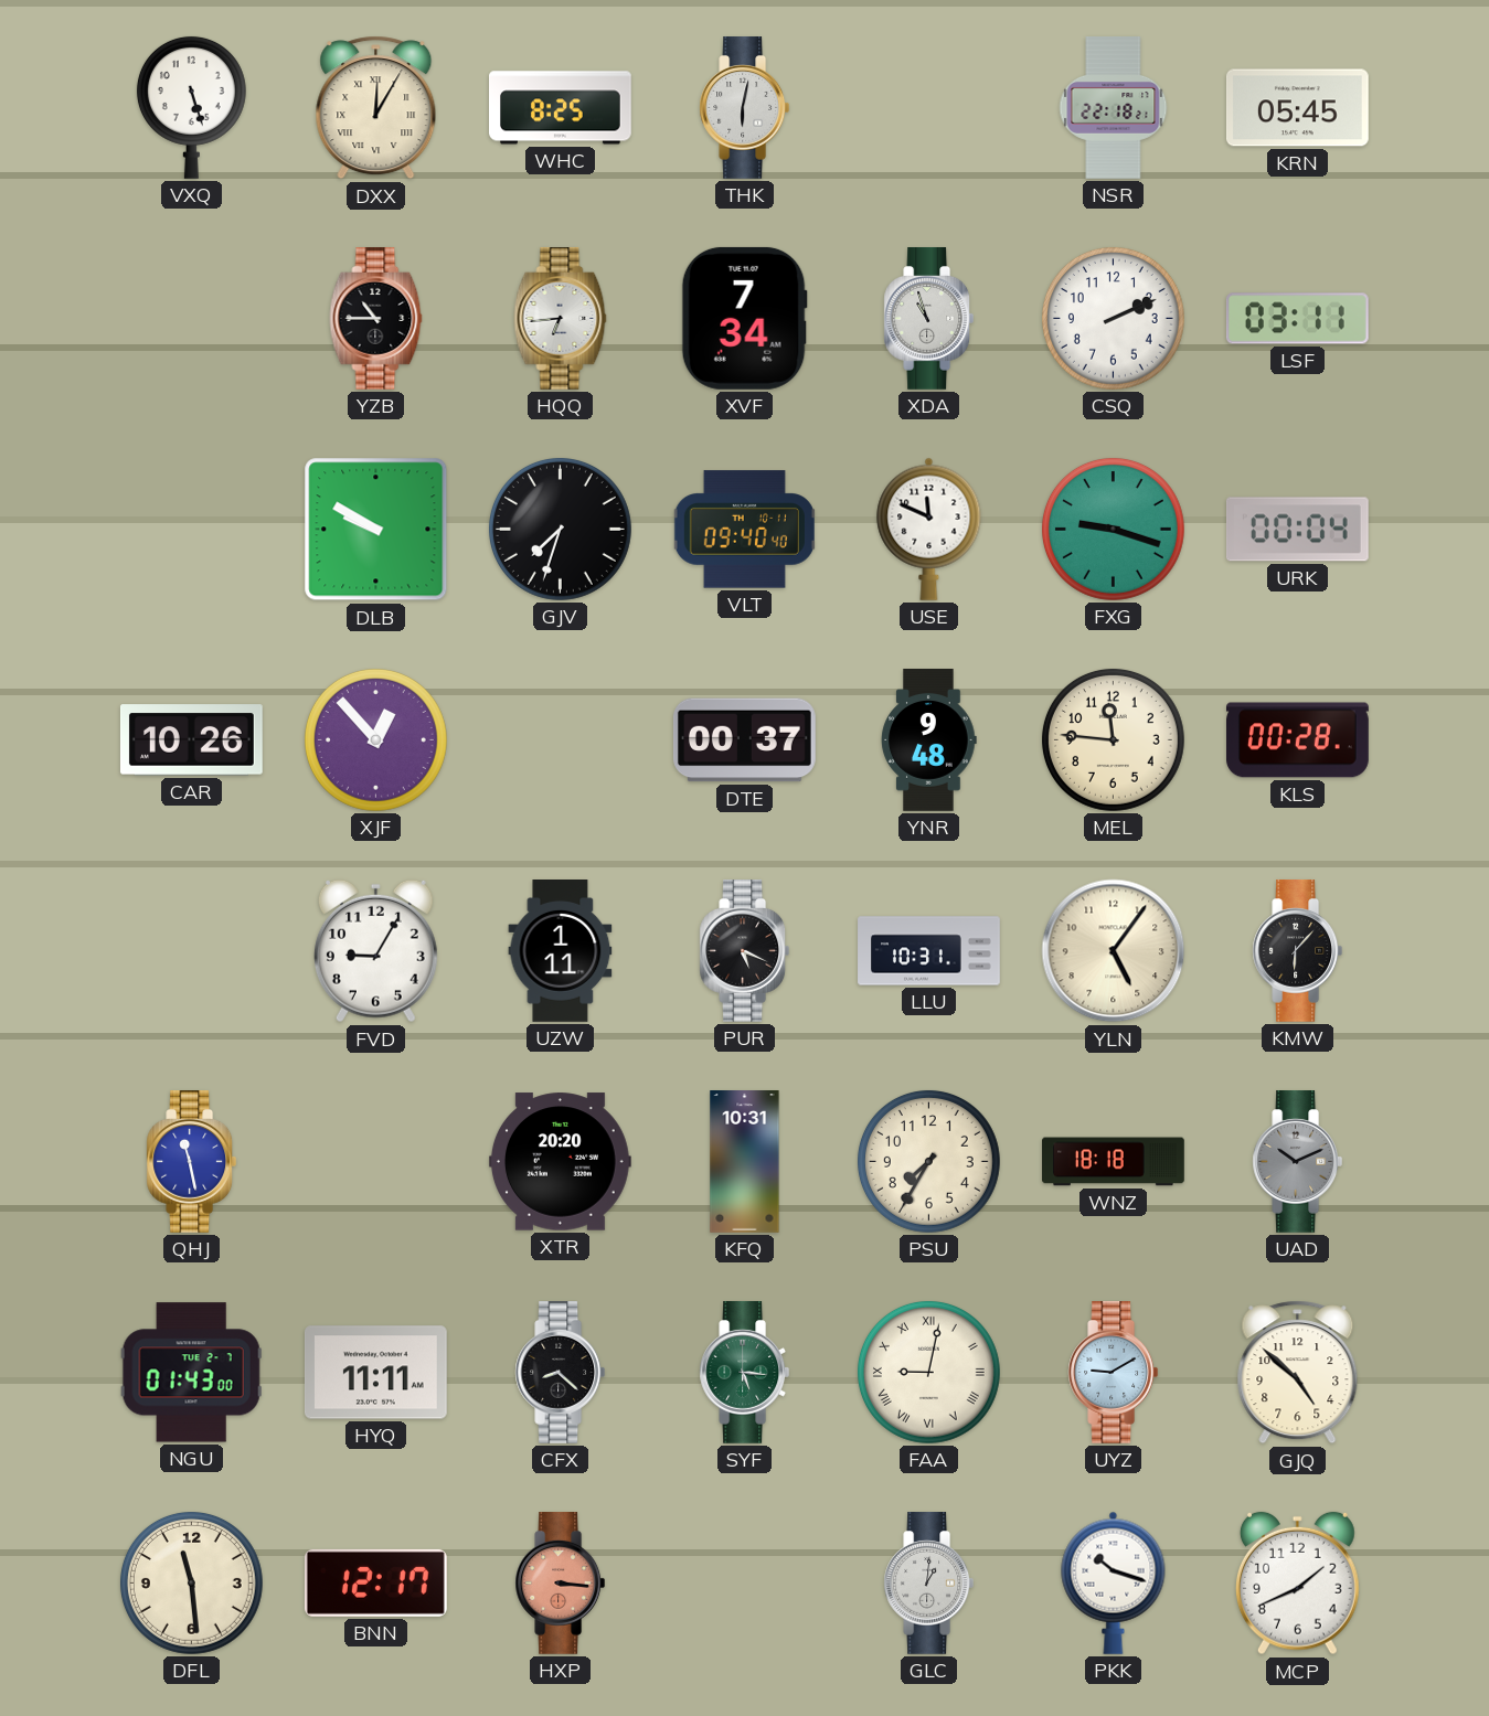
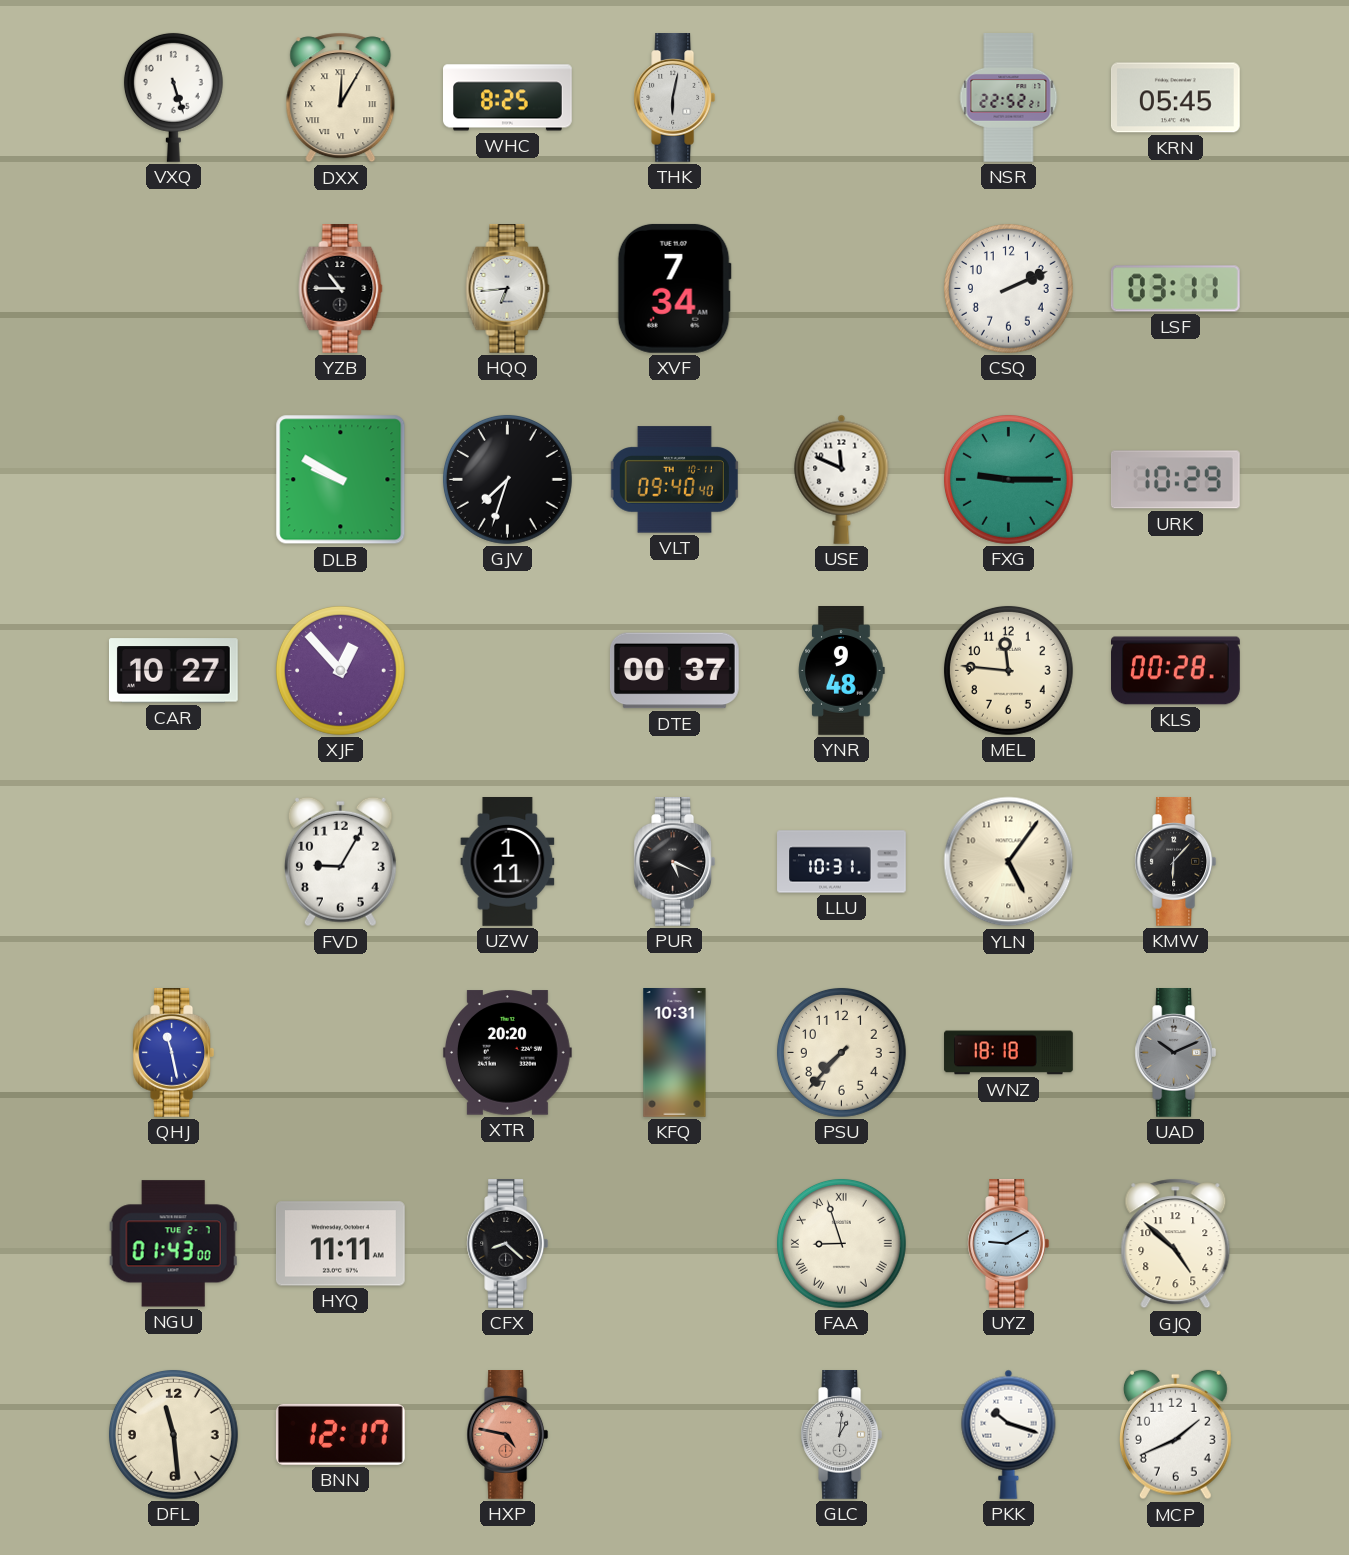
NSR: 22:18 -> 22:52
XDA: 10:57 -> none
FXG: 9:18 -> 9:15
URK: 00:04 -> 10:29
CAR: 10:26 -> 10:27
PSU: 7:35 -> 7:37
SYF: 5:16 -> none
FAA: 9:02 -> 8:57
HXP: 3:16 -> 4:47
